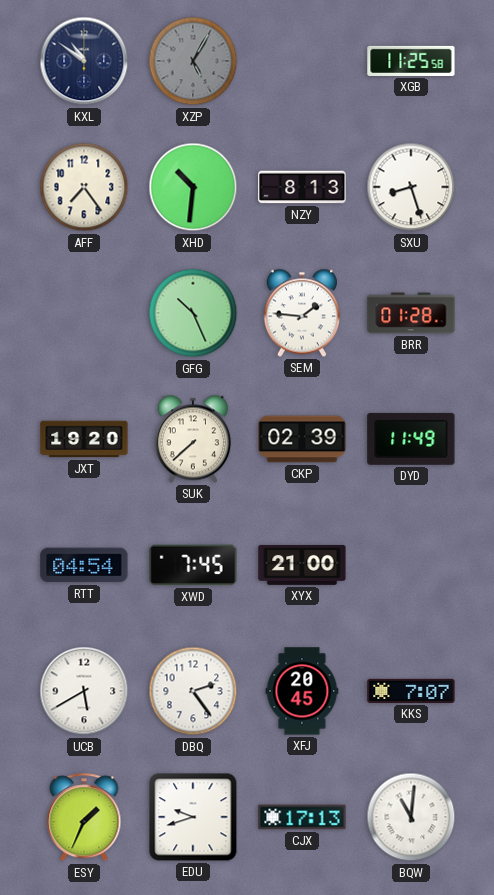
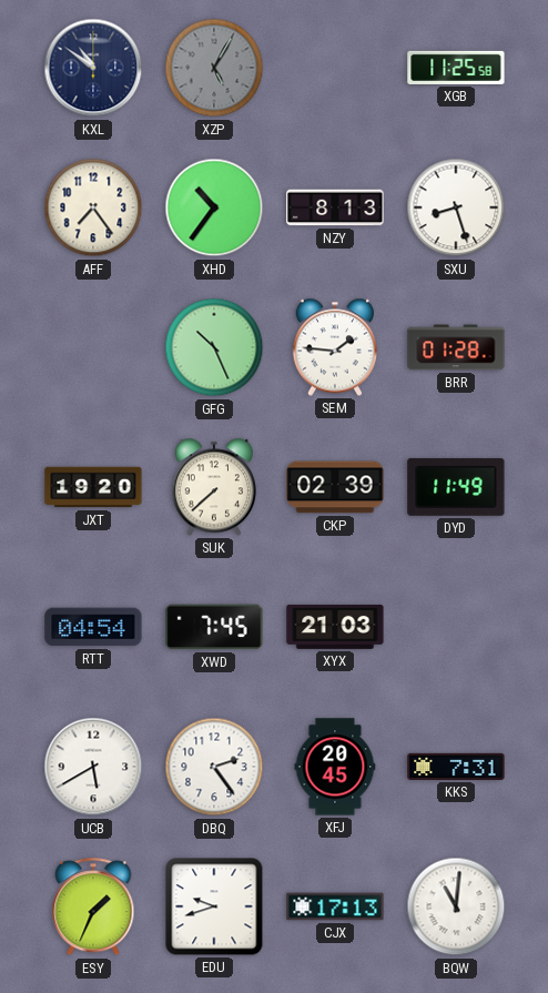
XHD: 10:31 -> 10:36
XYX: 21:00 -> 21:03
KKS: 7:07 -> 7:31
